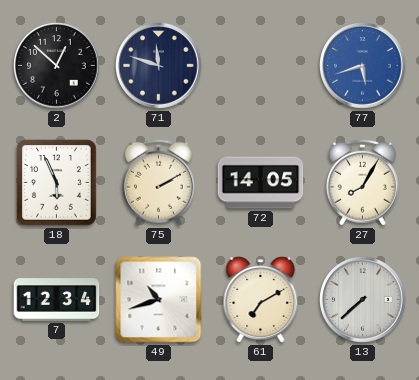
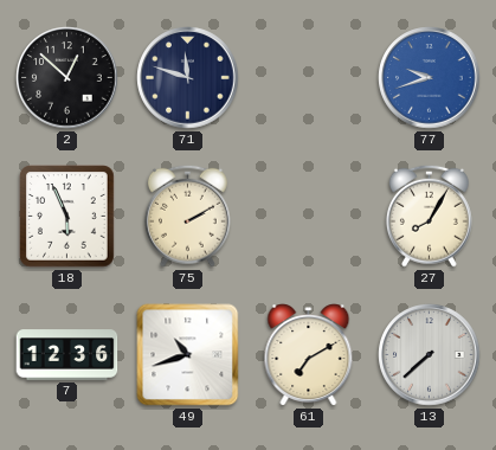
77: 5:42 -> 9:42
72: 14:05 -> none
7: 12:34 -> 12:36
